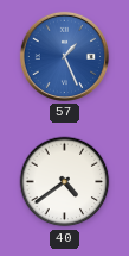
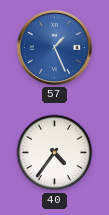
40: 4:39 -> 4:36
